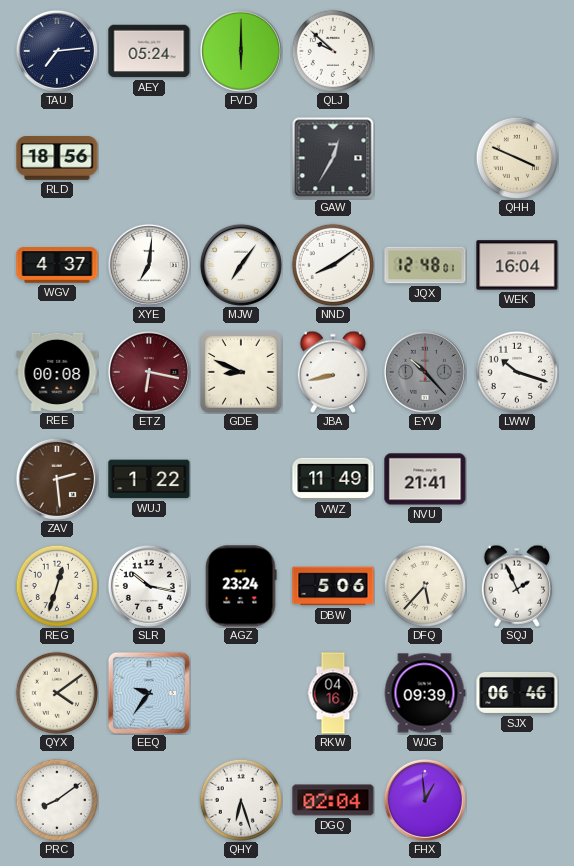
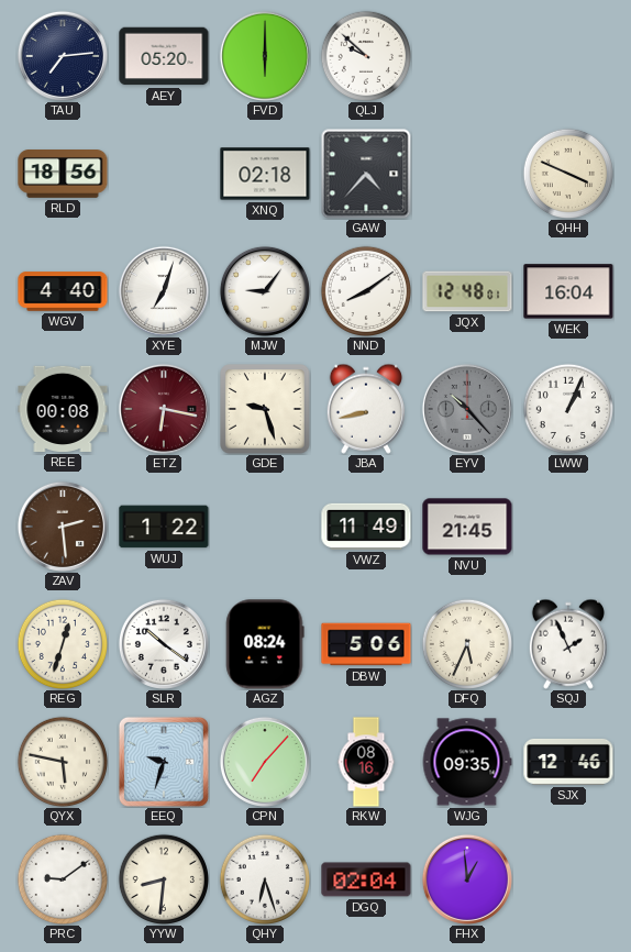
AEY: 05:24 -> 05:20
XNQ: none -> 02:18
GAW: 12:35 -> 4:37
WGV: 4:37 -> 4:40
XYE: 7:01 -> 7:03
MJW: 7:06 -> 9:06
GDE: 8:49 -> 9:27
LWW: 10:18 -> 1:04
NVU: 21:41 -> 21:45
SLR: 10:17 -> 10:21
AGZ: 23:24 -> 08:24
DFQ: 5:37 -> 5:34
QYX: 4:09 -> 5:47
EEQ: 9:36 -> 9:33
CPN: none -> 7:07
RKW: 04:16 -> 08:16
WJG: 09:39 -> 09:35
SJX: 06:46 -> 12:46
PRC: 8:09 -> 9:09
YYW: none -> 8:31
